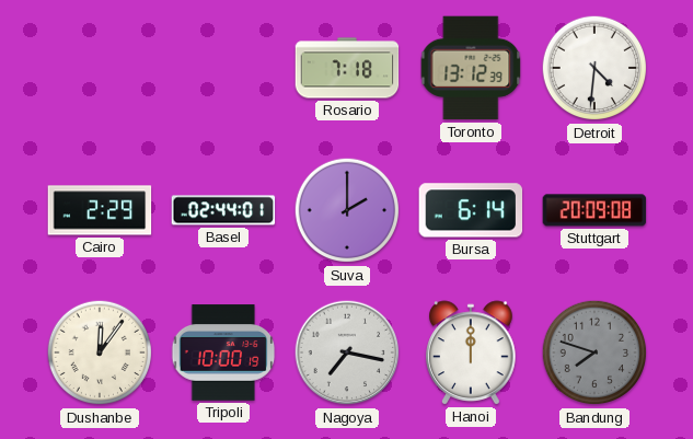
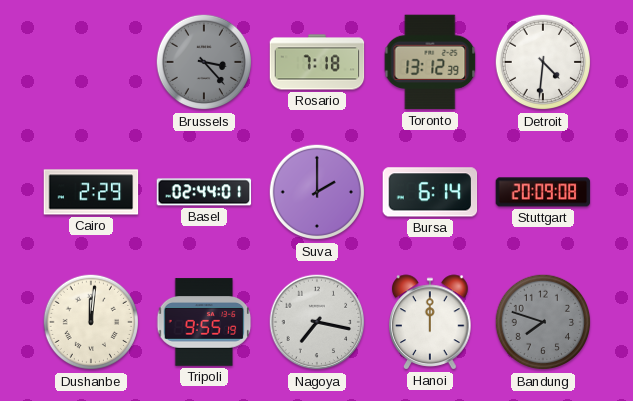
Brussels: none -> 3:23
Dushanbe: 12:06 -> 12:01
Tripoli: 10:00 -> 9:55
